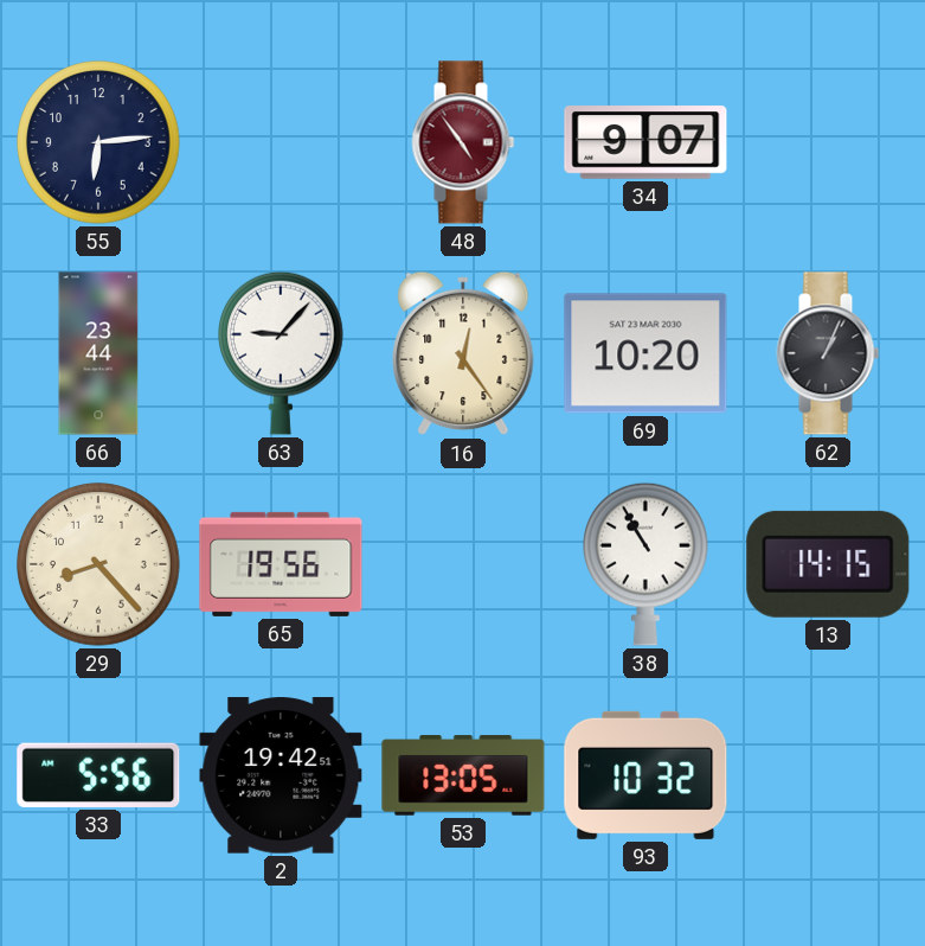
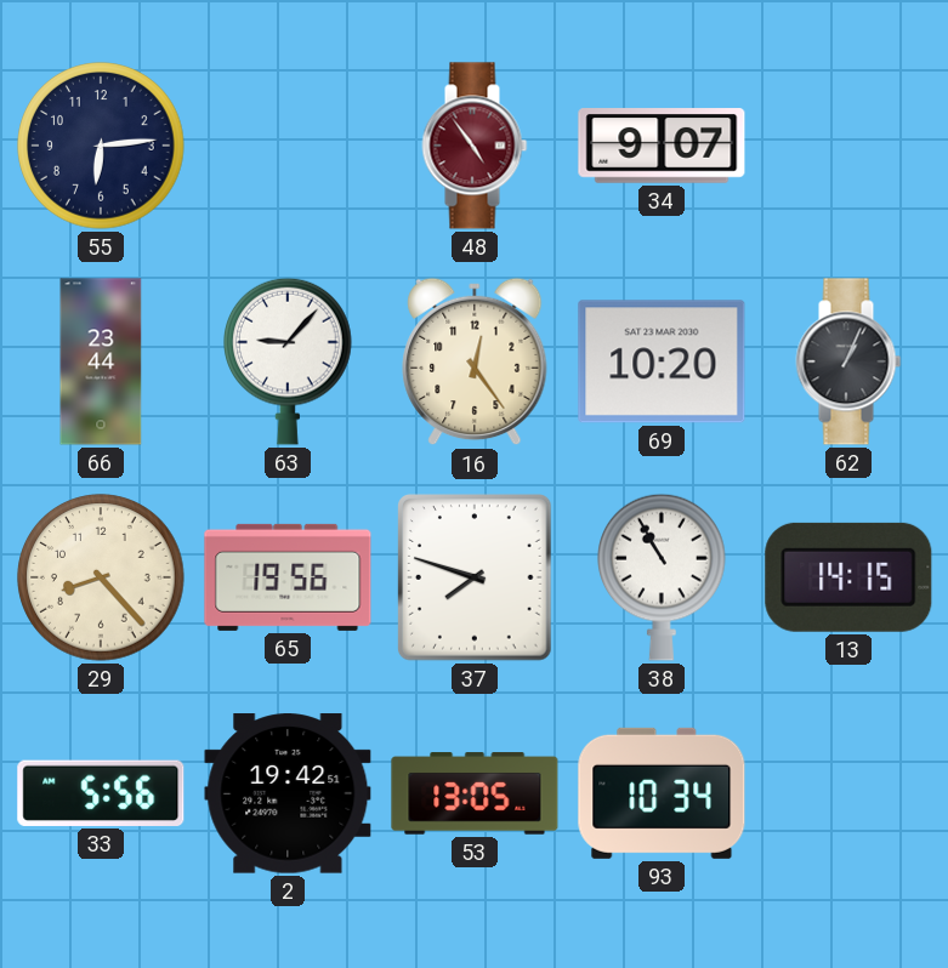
37: none -> 7:48
93: 10:32 -> 10:34
